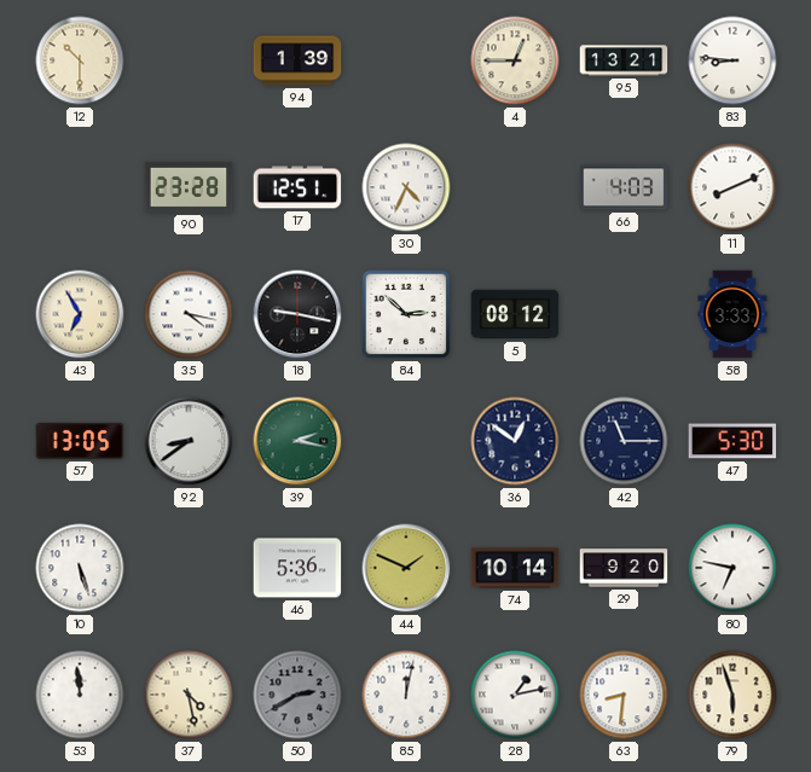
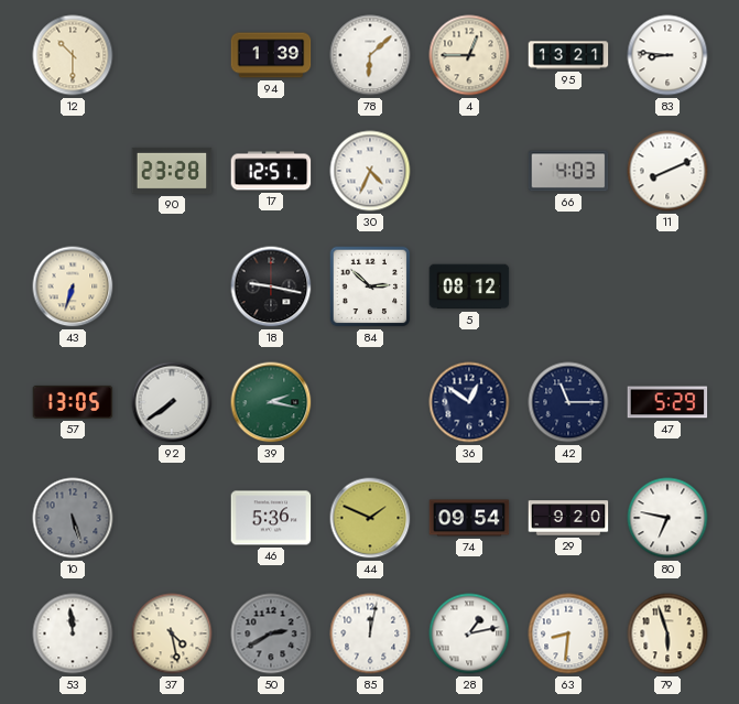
78: none -> 6:08
43: 6:55 -> 6:33
35: 4:17 -> none
58: 3:33 -> none
92: 8:39 -> 7:39
47: 5:30 -> 5:29
10 dial: white -> grey
74: 10:14 -> 09:54
